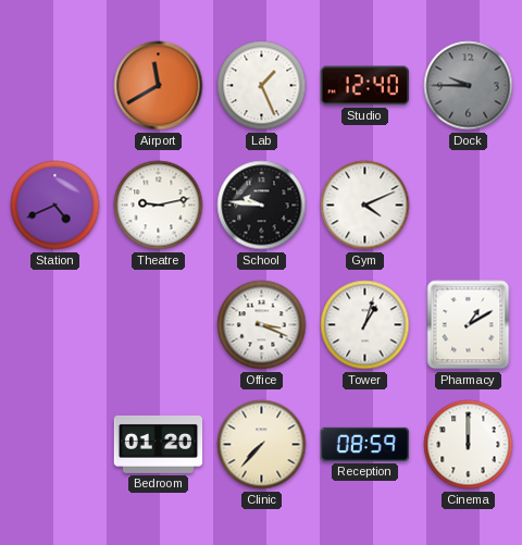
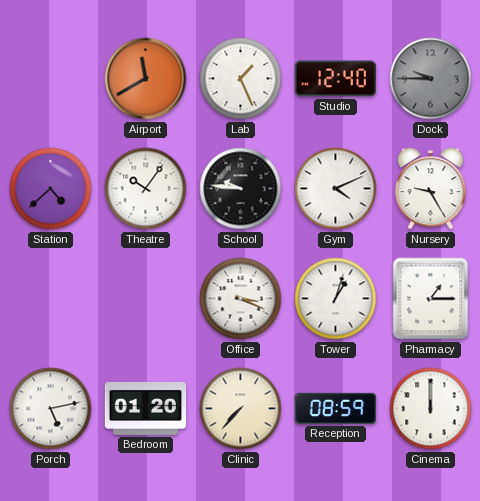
Station: 4:41 -> 4:38
Theatre: 9:13 -> 10:06
Nursery: none -> 9:25
Pharmacy: 1:10 -> 1:15
Porch: none -> 5:13
